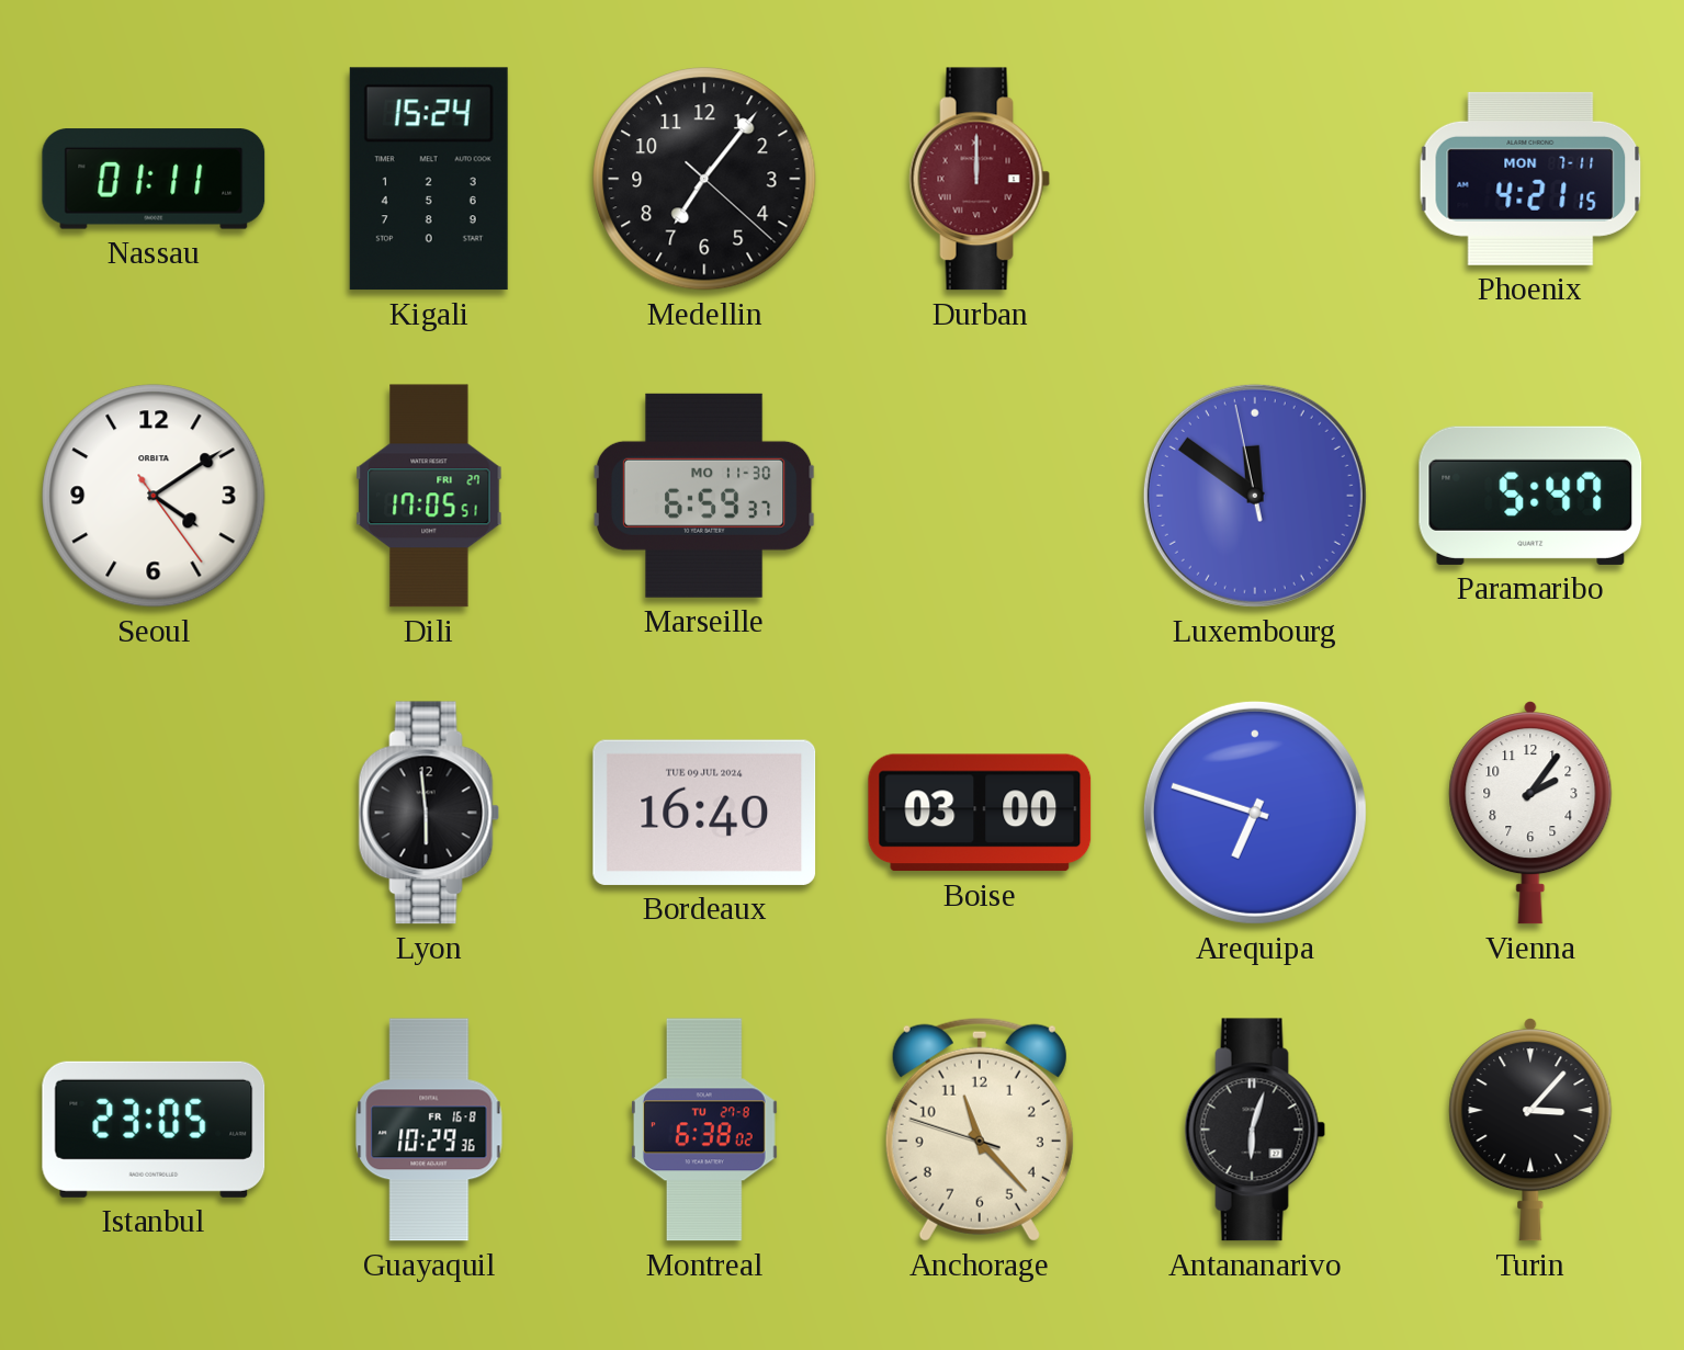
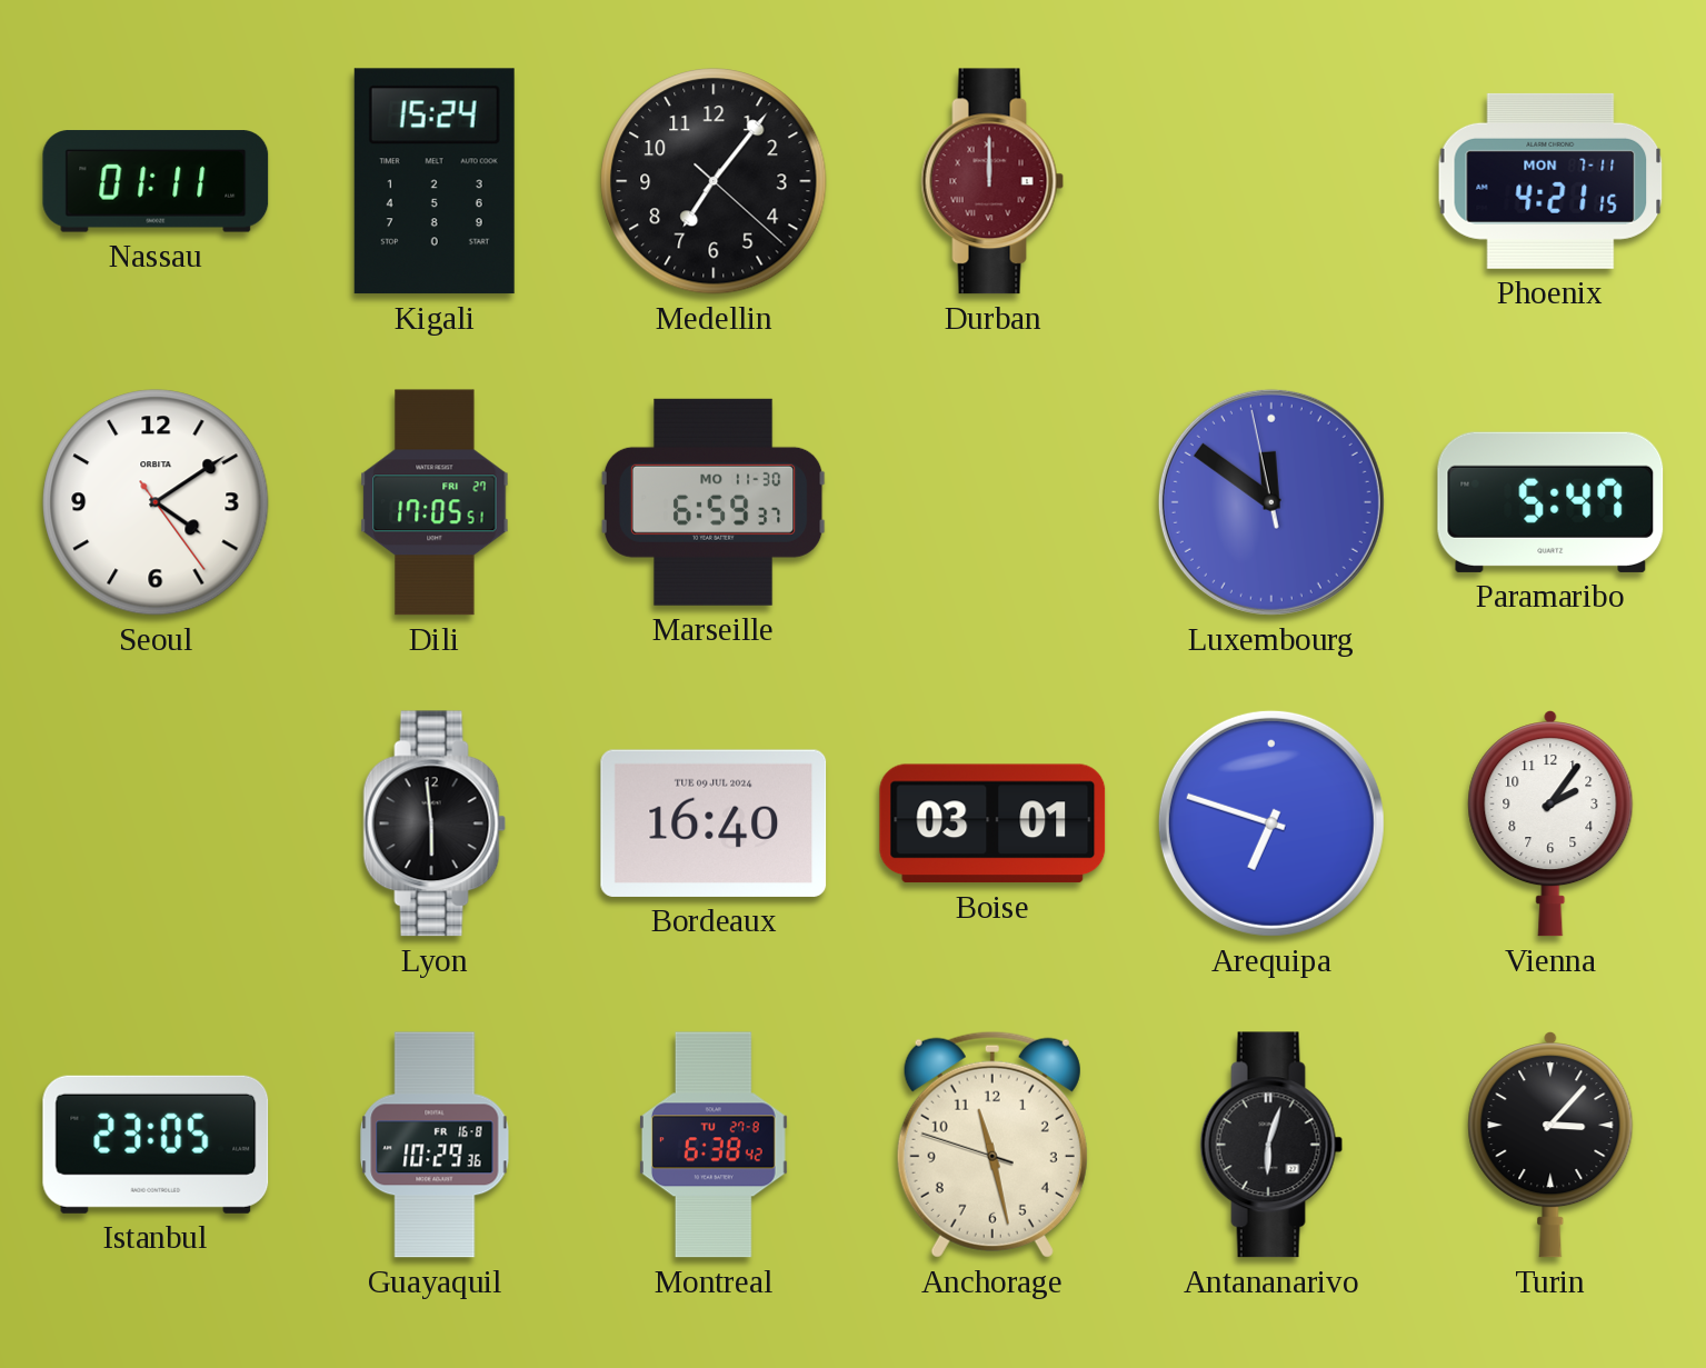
Boise: 03:00 -> 03:01
Montreal: 6:38:02 -> 6:38:42
Anchorage: 11:22 -> 11:27
